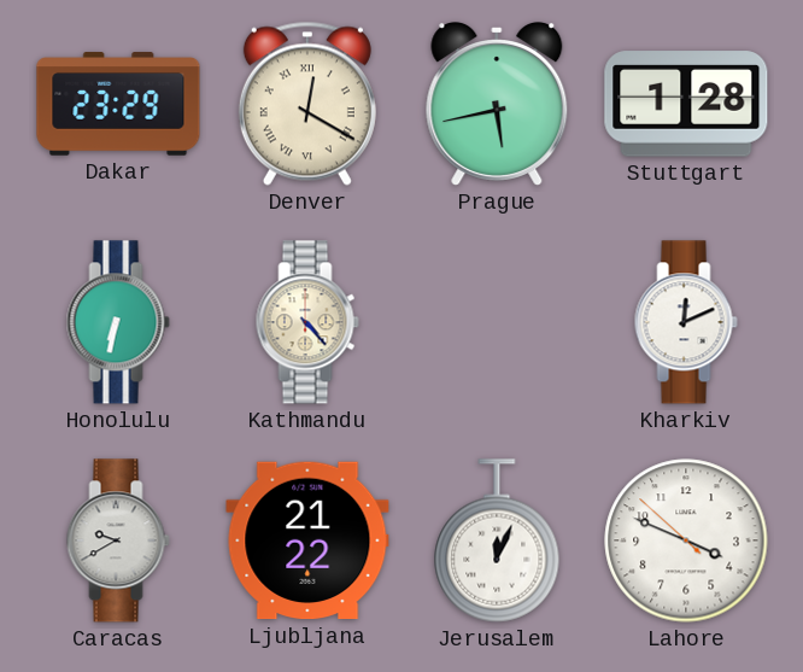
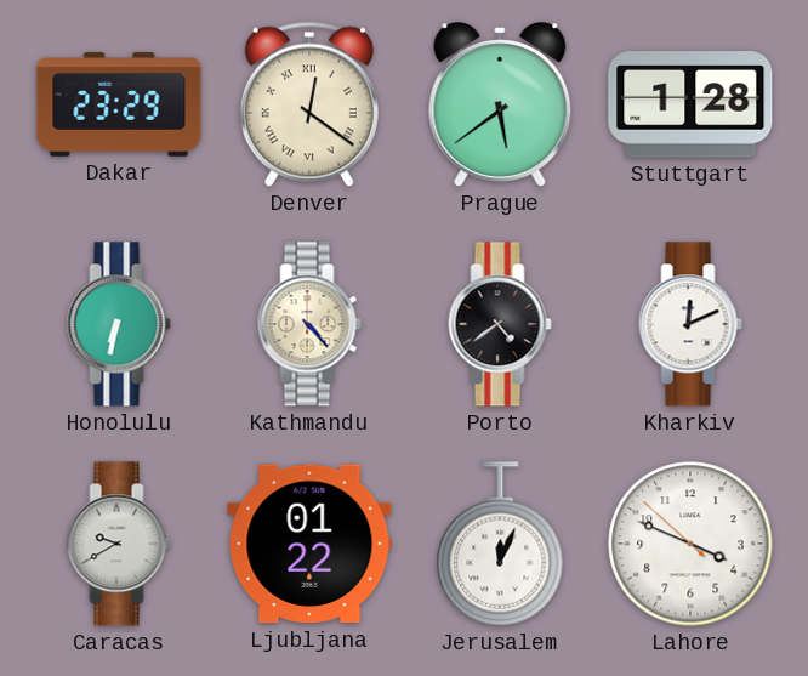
Denver: 12:20 -> 12:21
Prague: 5:43 -> 5:39
Porto: none -> 4:39
Ljubljana: 21:22 -> 01:22
